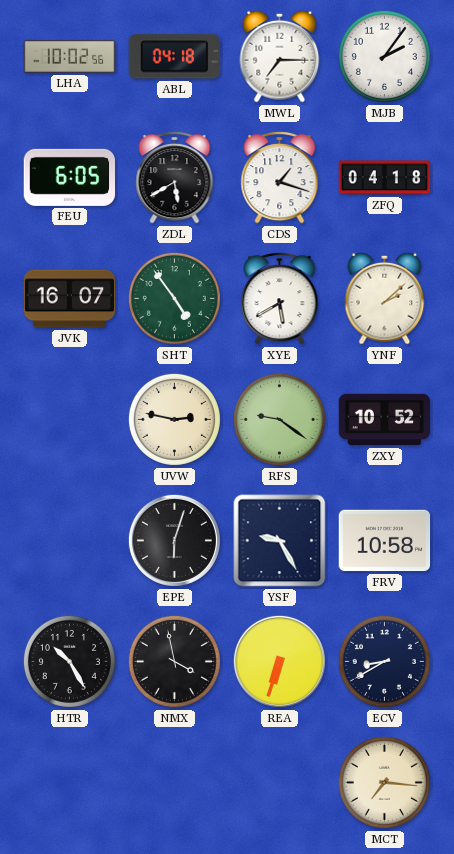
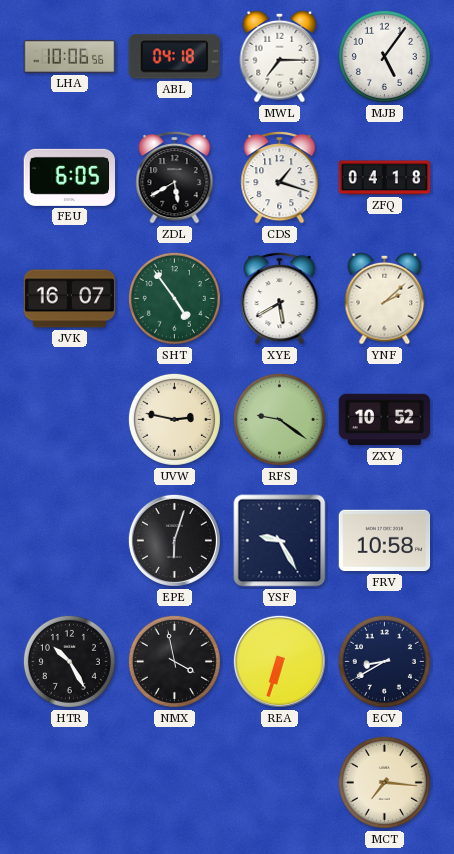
LHA: 10:02 -> 10:06
MJB: 2:06 -> 5:06
